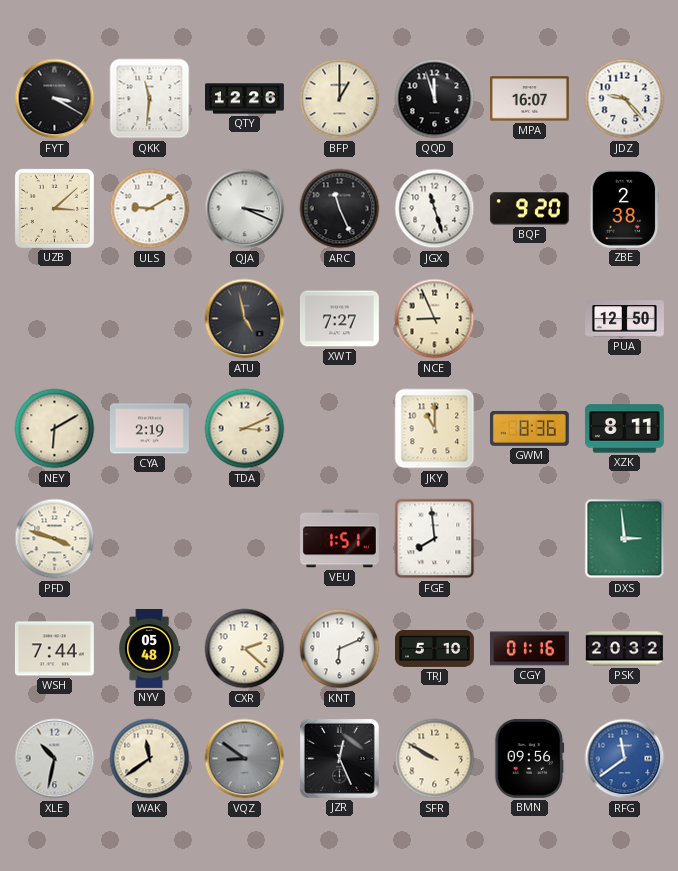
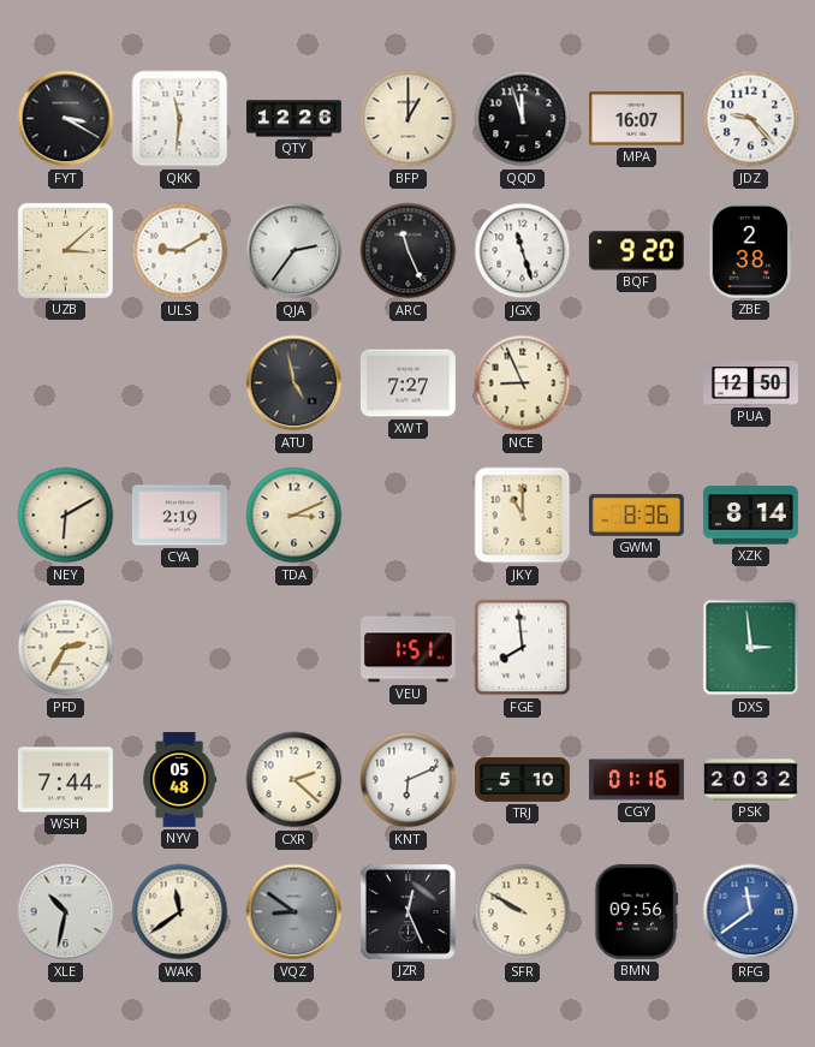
QJA: 3:19 -> 2:36
XZK: 8:11 -> 8:14
PFD: 3:48 -> 2:35
